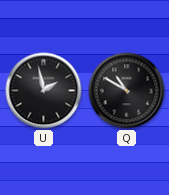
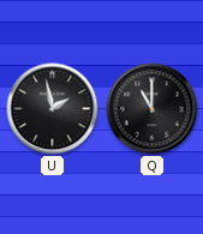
Q: 10:50 -> 11:00
